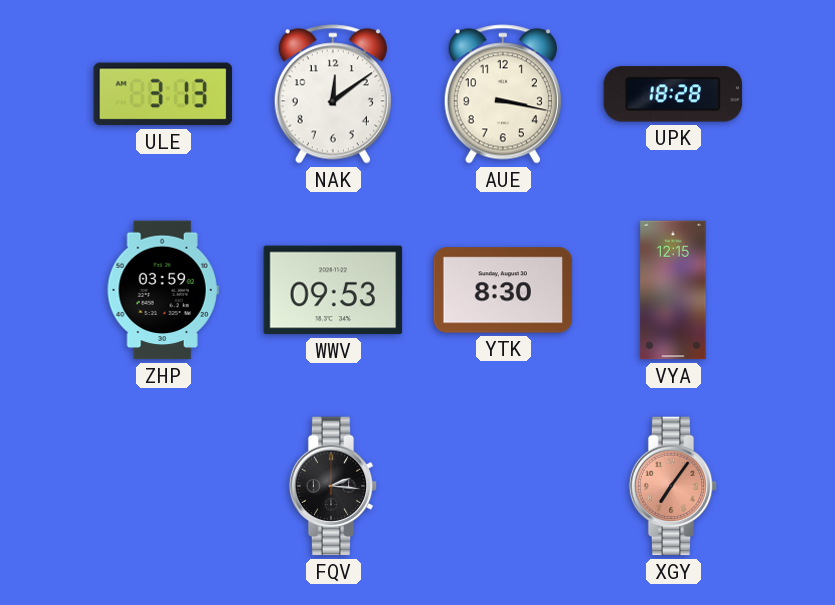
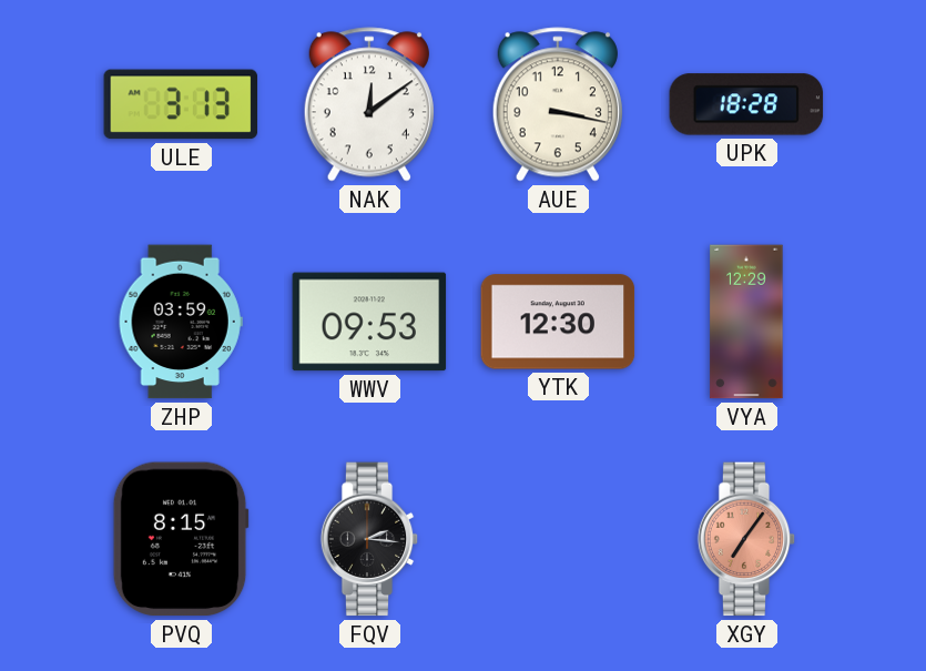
YTK: 8:30 -> 12:30
VYA: 12:15 -> 12:29
PVQ: none -> 8:15
